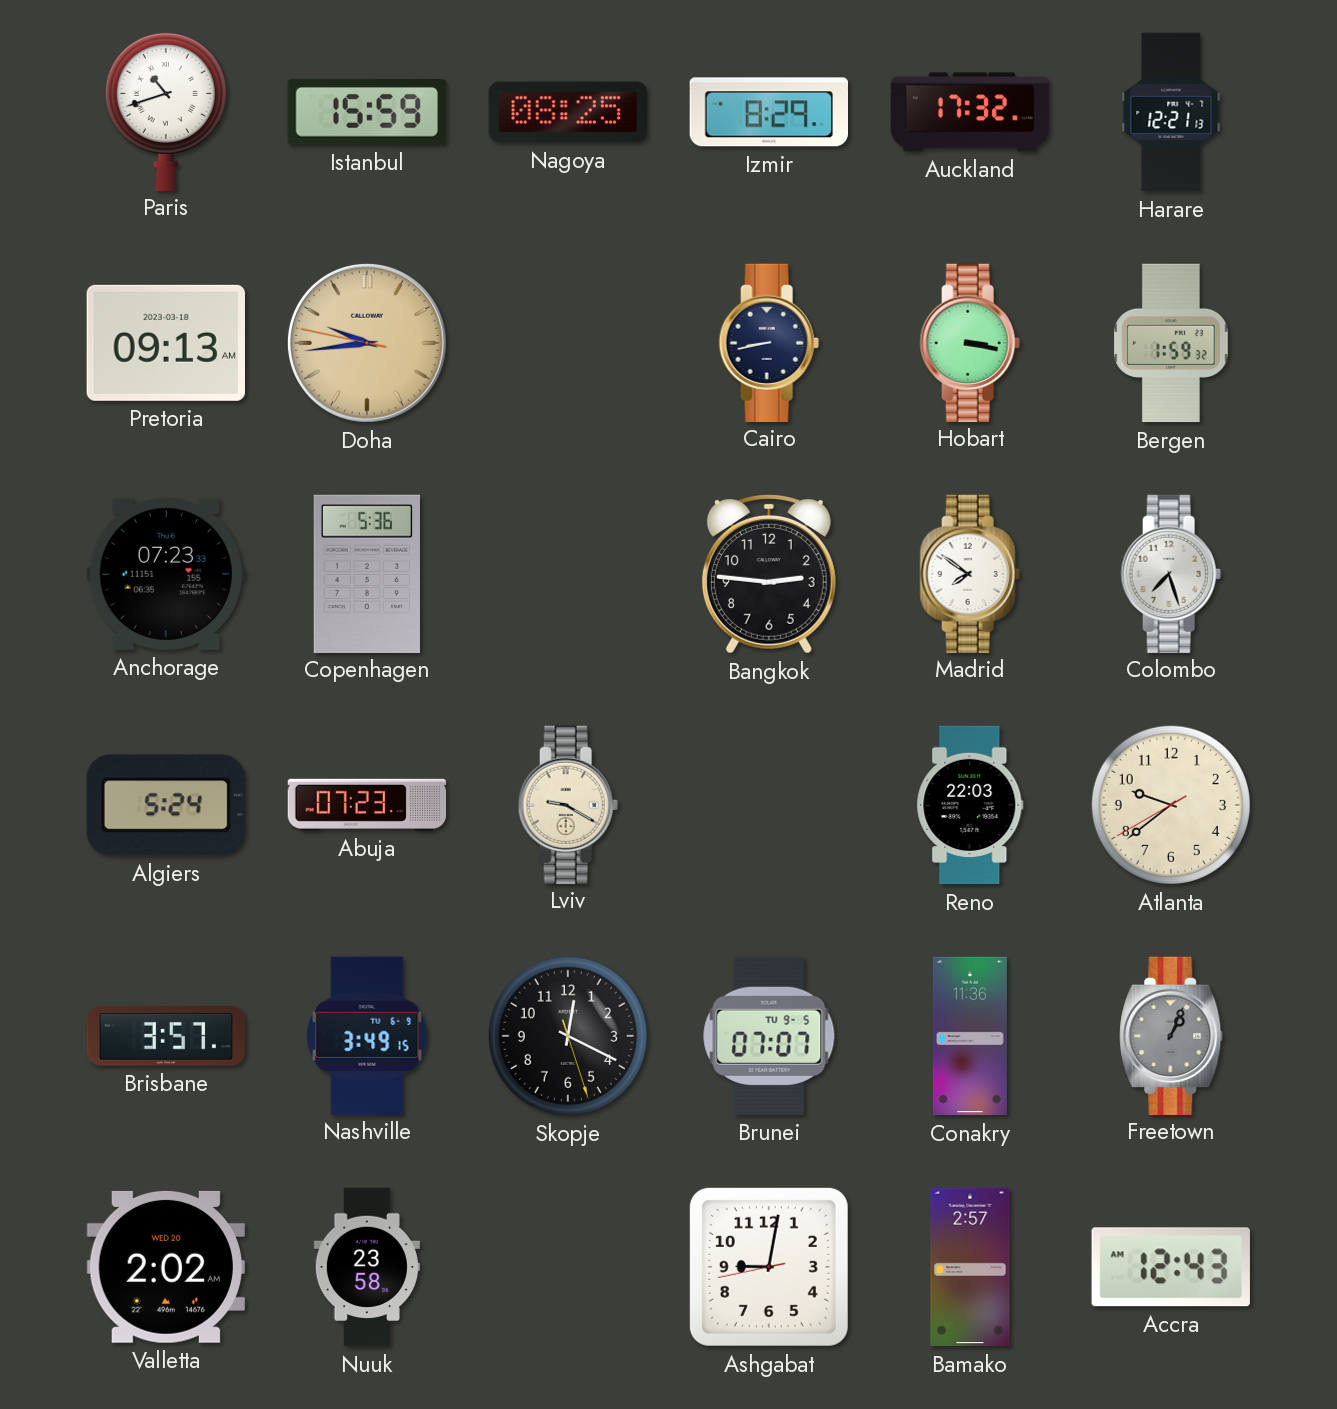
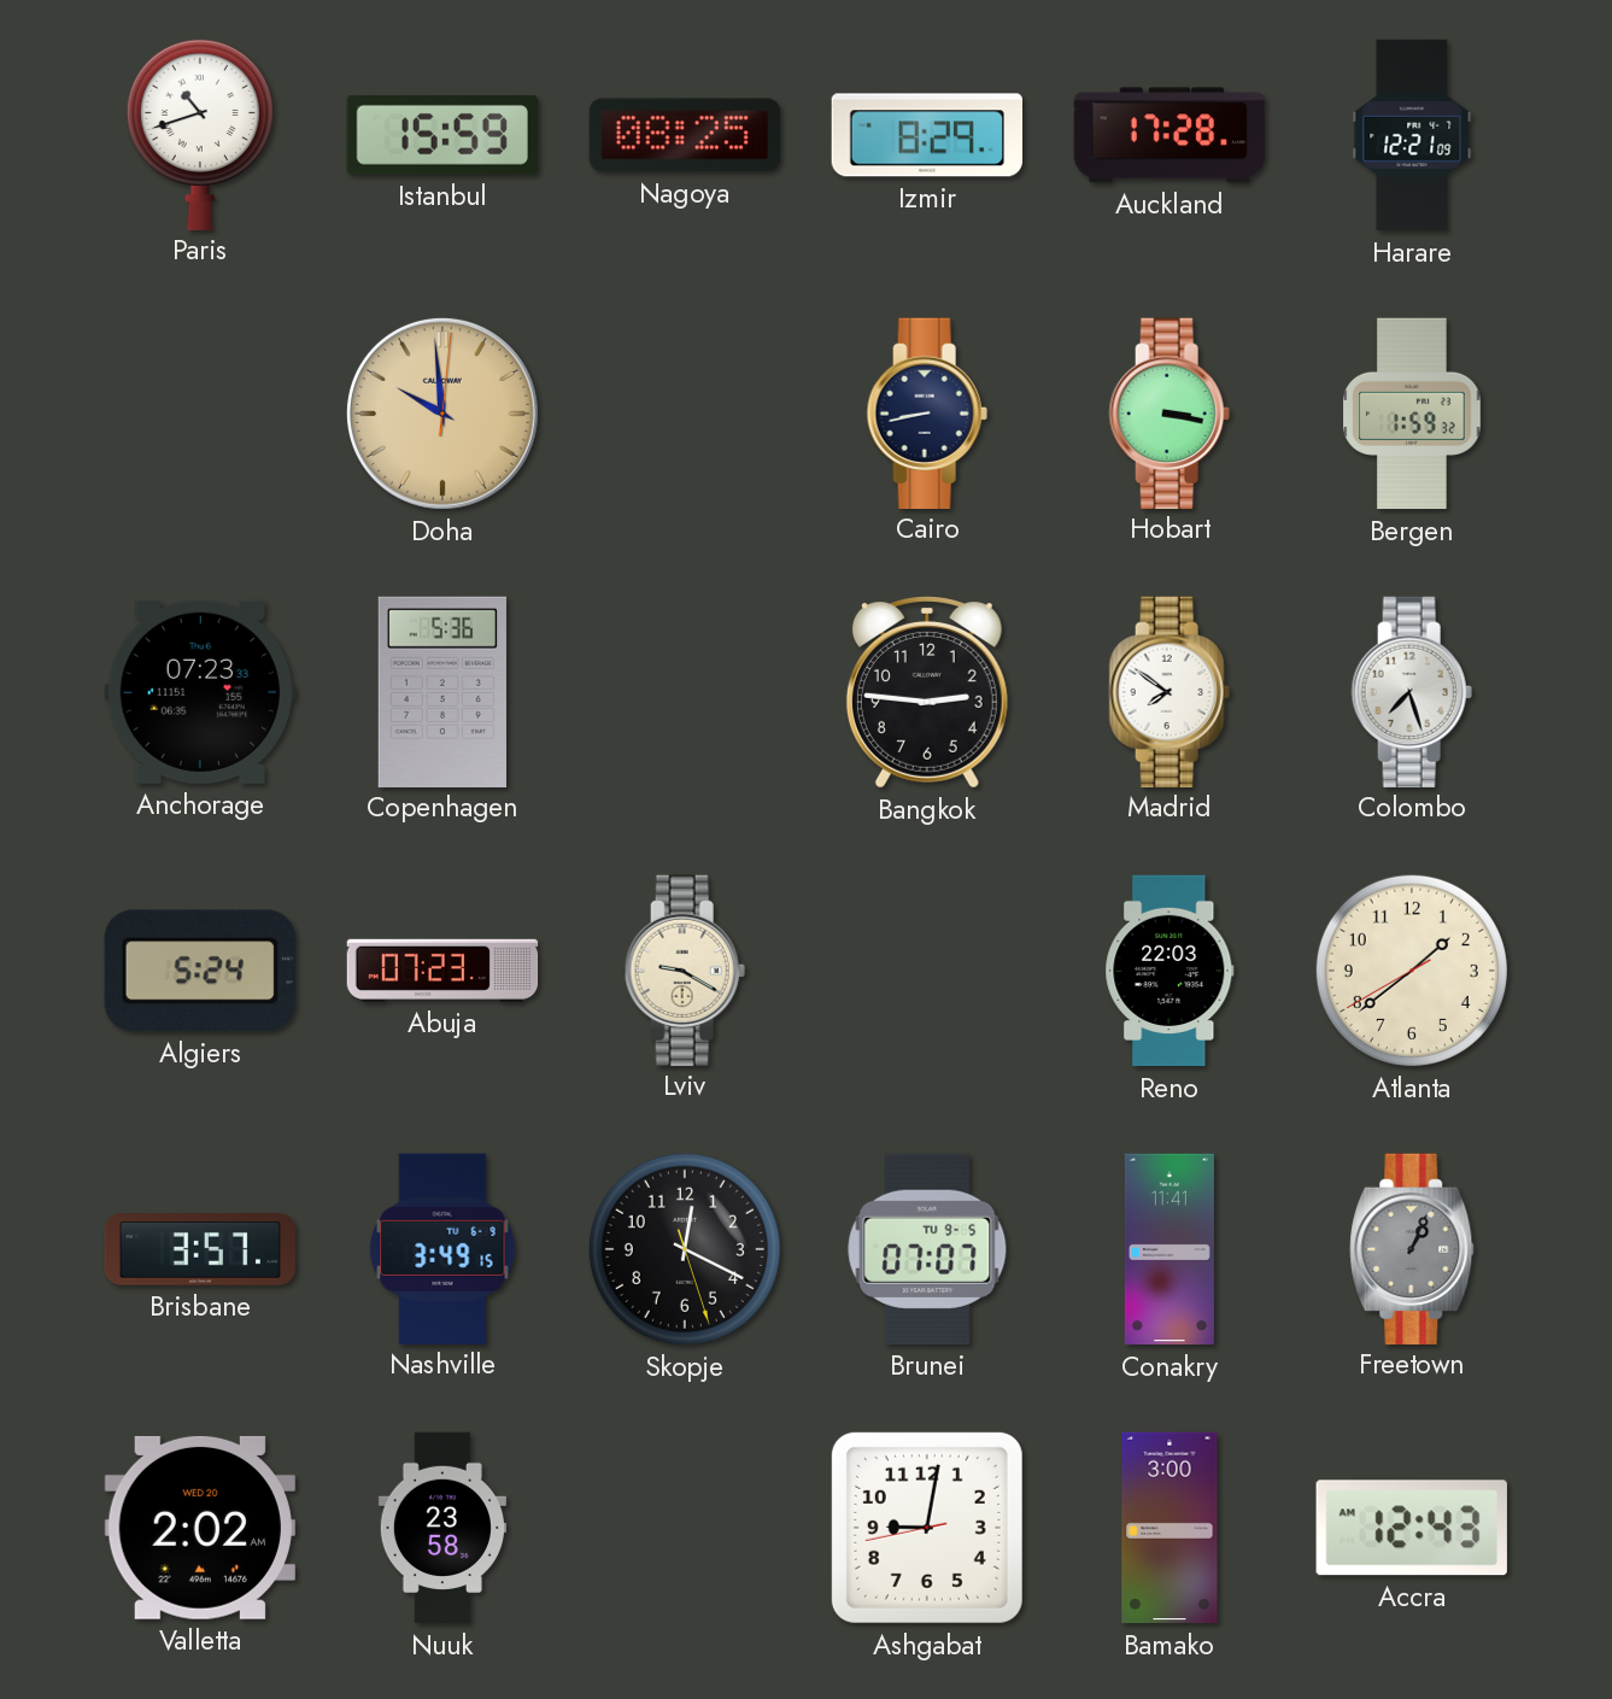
Auckland: 17:32 -> 17:28
Harare: 12:21:13 -> 12:21:09
Pretoria: 09:13 -> none
Doha: 9:43 -> 9:59
Atlanta: 9:38 -> 1:38
Conakry: 11:36 -> 11:41
Bamako: 2:57 -> 3:00
